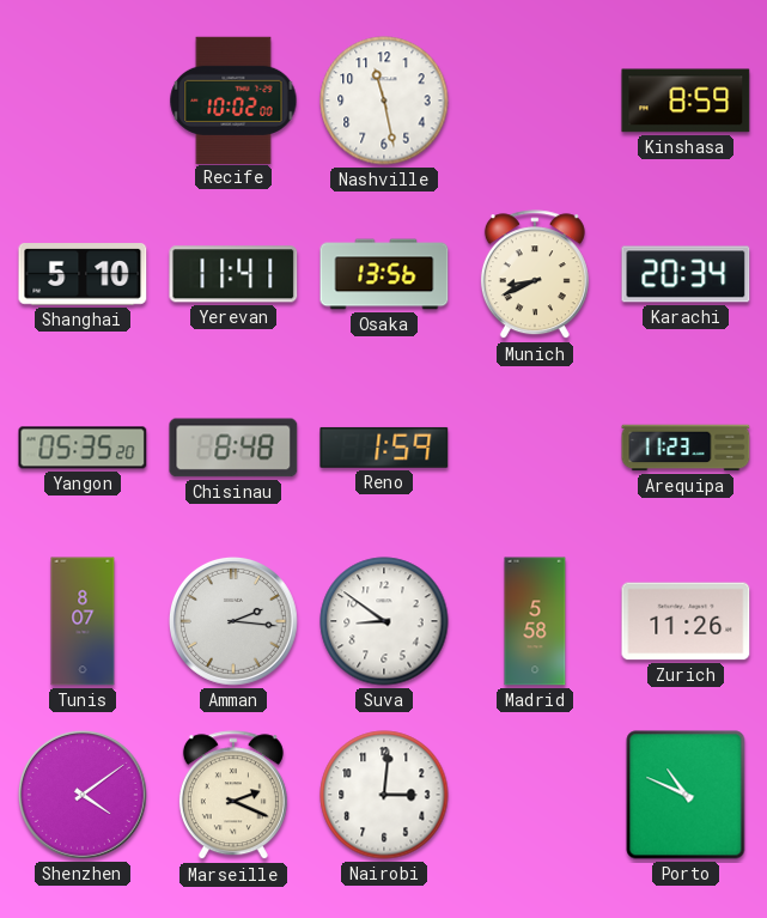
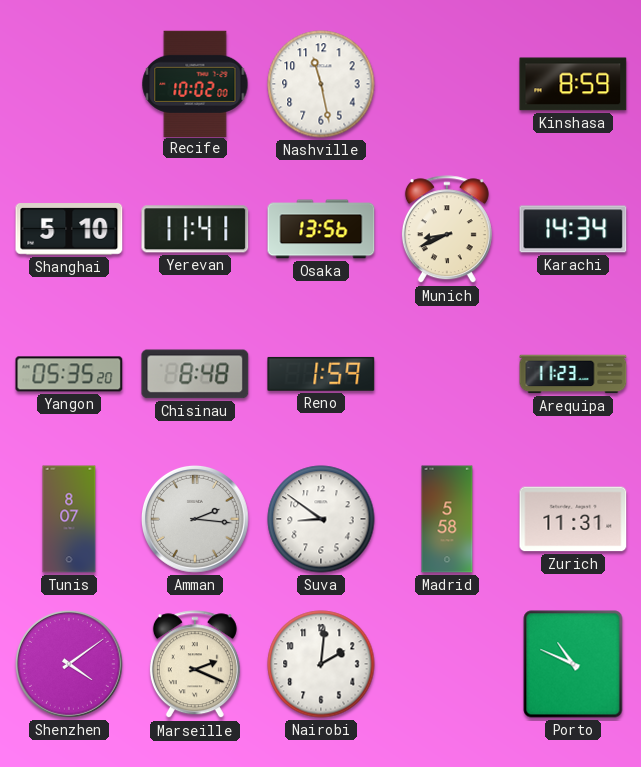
Karachi: 20:34 -> 14:34
Zurich: 11:26 -> 11:31
Nairobi: 3:01 -> 2:01
